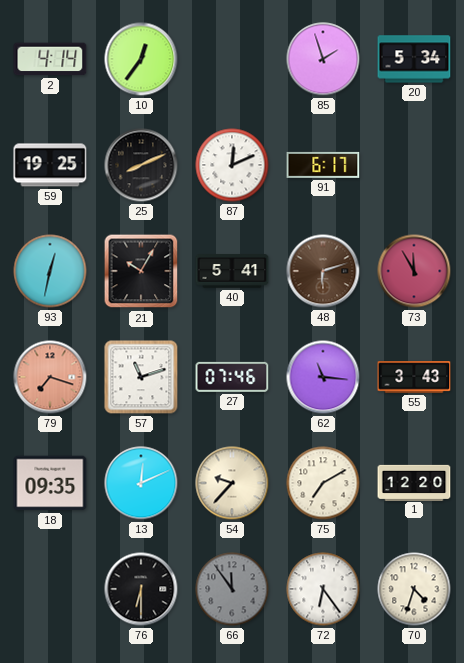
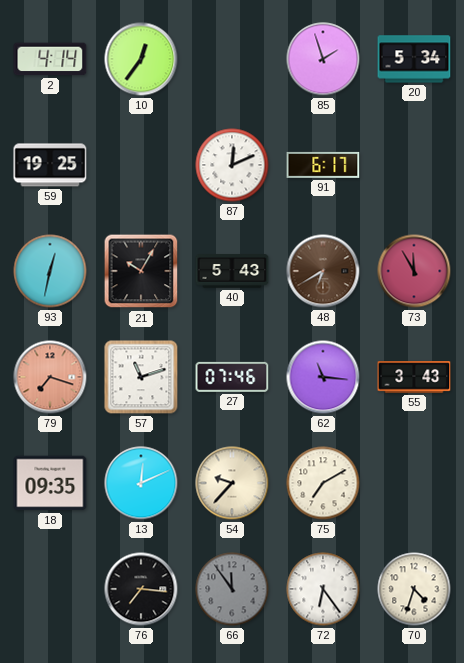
25: 8:11 -> none
40: 5:41 -> 5:43
48: 6:12 -> 6:40
1: 12:20 -> none
76: 6:30 -> 7:16
